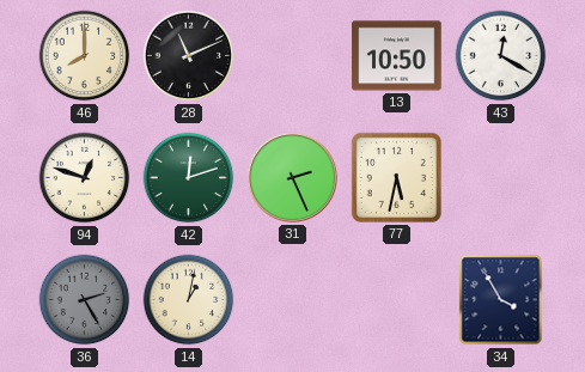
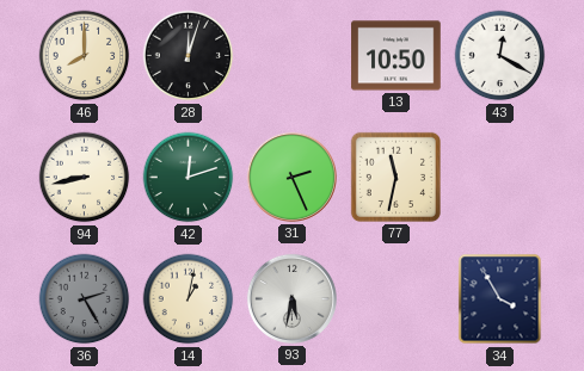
28: 11:11 -> 12:03
94: 12:48 -> 8:43
77: 5:32 -> 11:32
93: none -> 5:32
